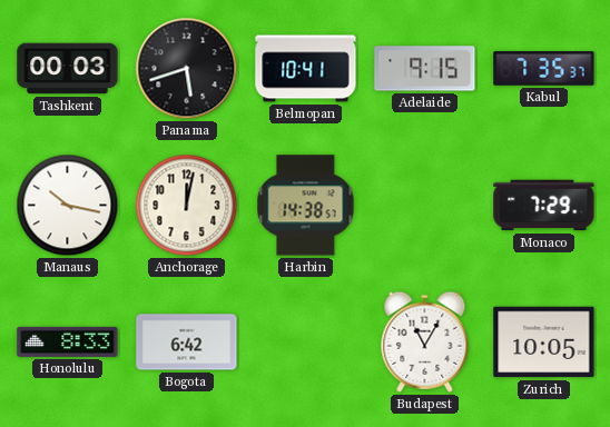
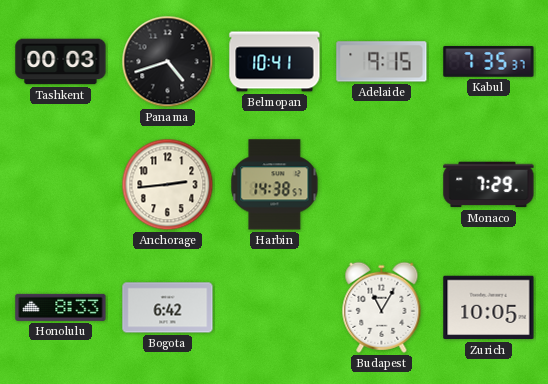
Panama: 5:42 -> 4:42
Manaus: 10:17 -> none
Anchorage: 12:02 -> 2:44
